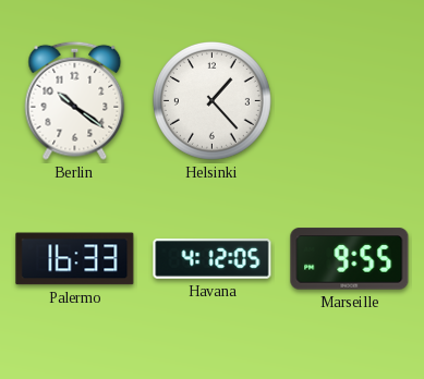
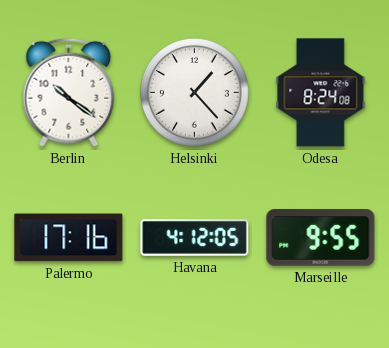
Odesa: none -> 8:24
Palermo: 16:33 -> 17:16
